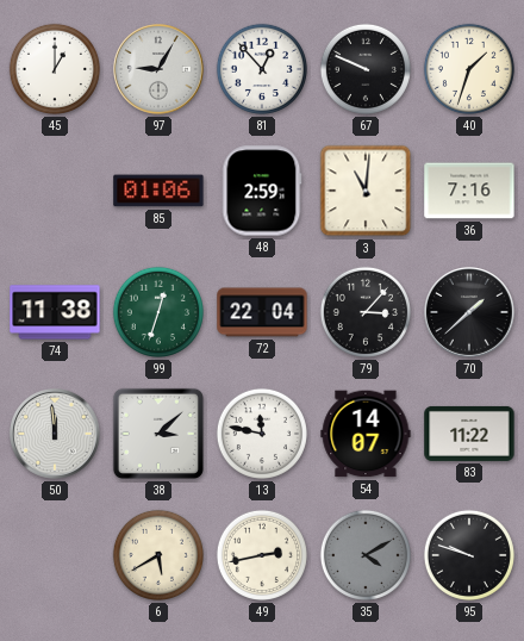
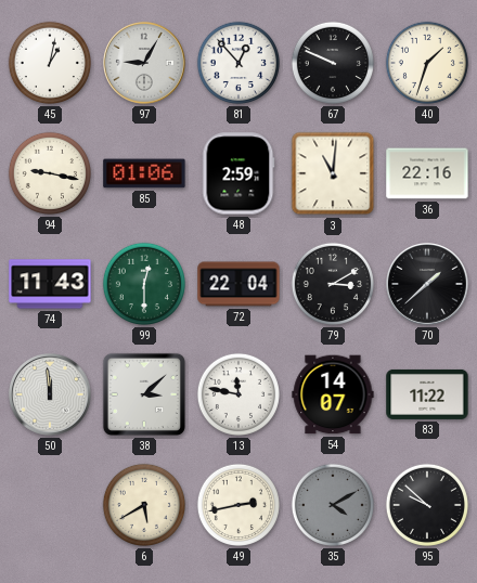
45: 1:00 -> 1:02
94: none -> 9:17
36: 7:16 -> 22:16
74: 11:38 -> 11:43
99: 12:33 -> 12:30
79: 3:07 -> 3:10
95: 9:48 -> 9:52
